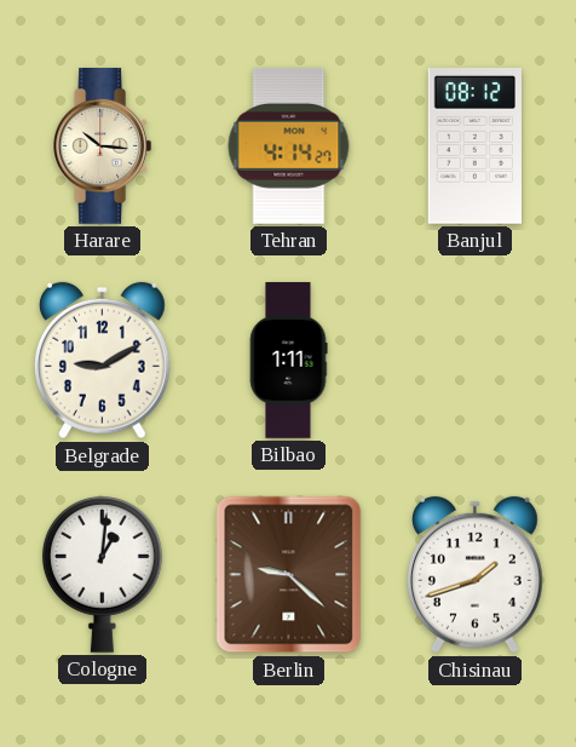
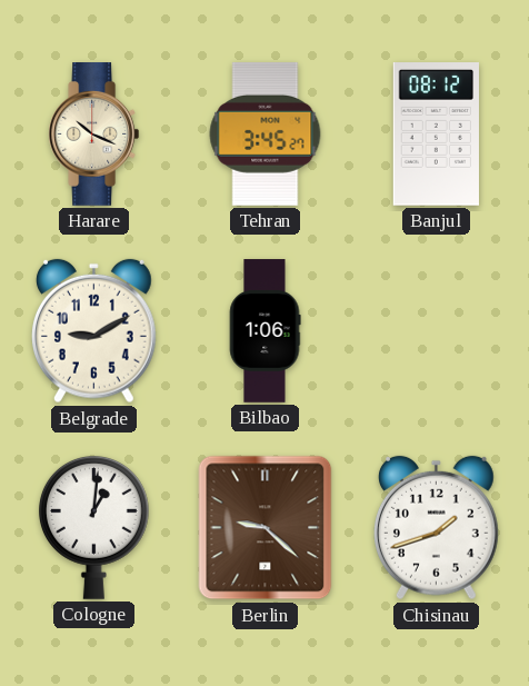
Harare: 10:16 -> 10:19
Tehran: 4:14 -> 3:45
Bilbao: 1:11 -> 1:06
